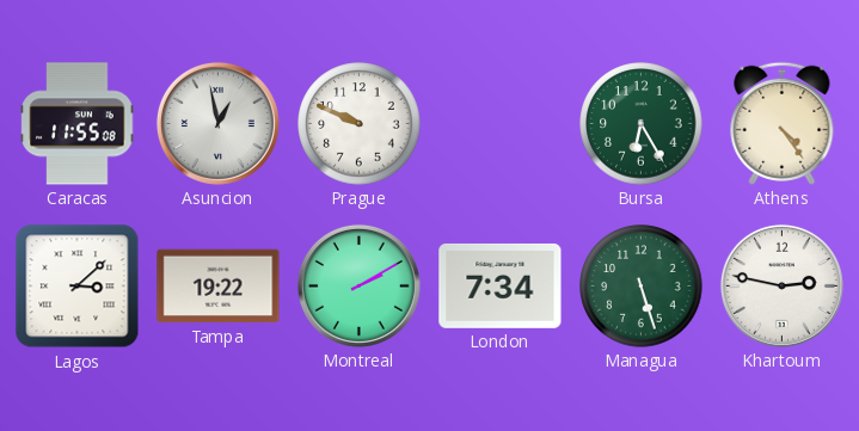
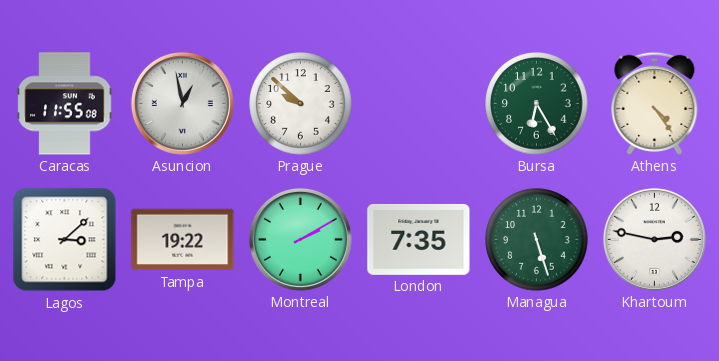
Prague: 9:49 -> 9:52
London: 7:34 -> 7:35
